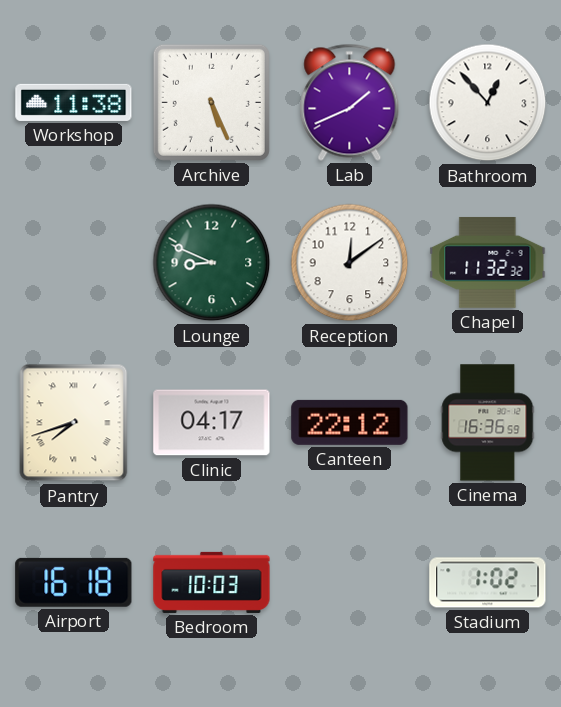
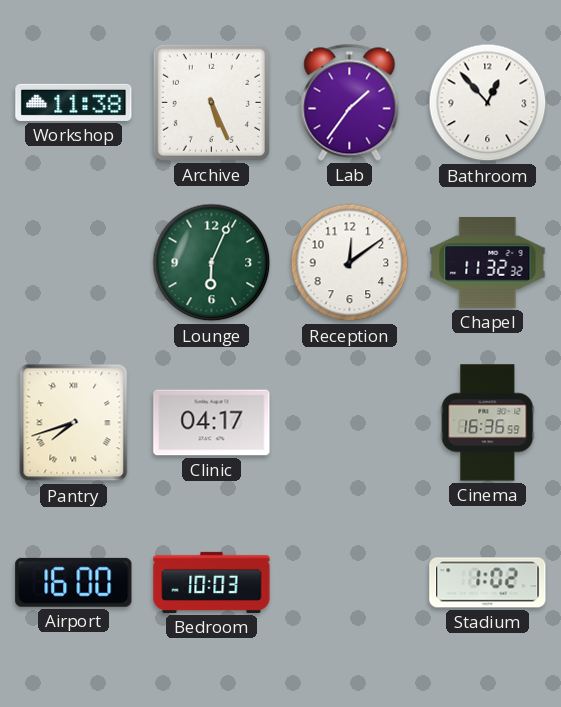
Lab: 1:41 -> 1:36
Lounge: 8:49 -> 6:04
Canteen: 22:12 -> none
Airport: 16:18 -> 16:00
